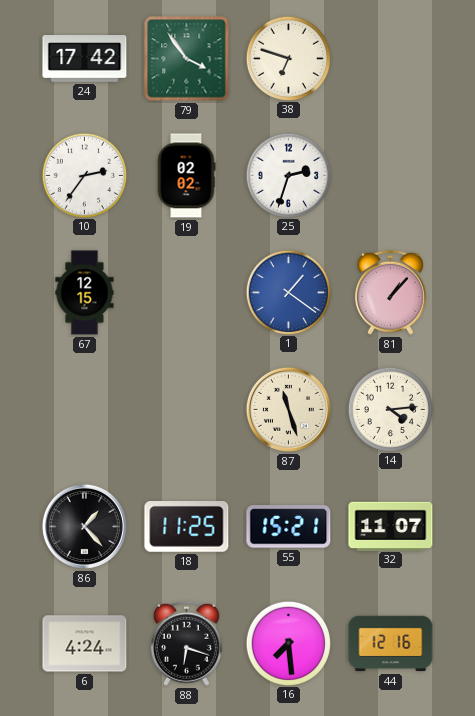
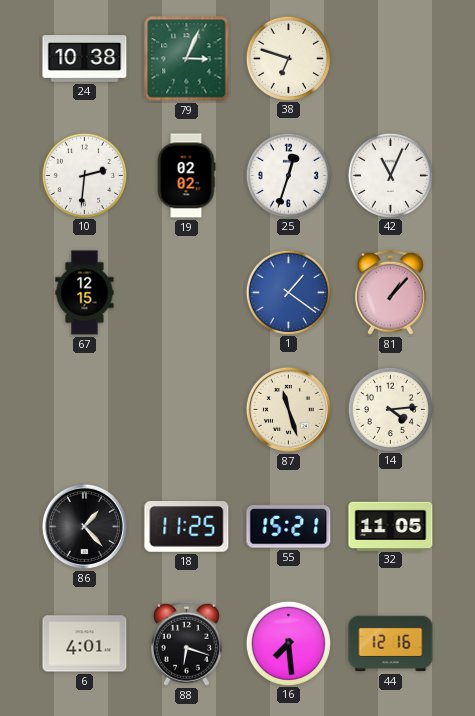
24: 17:42 -> 10:38
79: 3:54 -> 3:04
10: 2:36 -> 2:31
25: 2:33 -> 12:33
42: none -> 11:04
32: 11:07 -> 11:05
6: 4:24 -> 4:01
